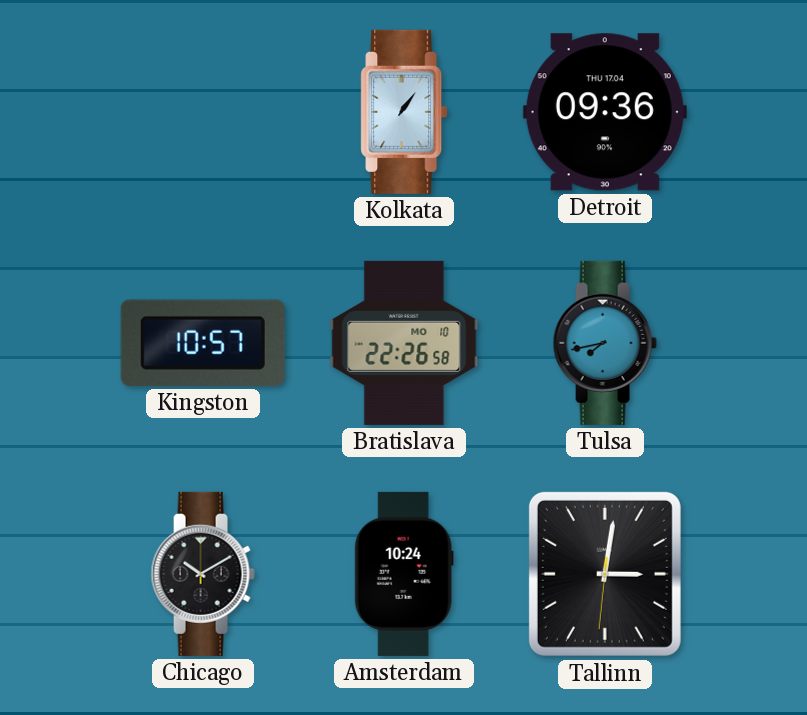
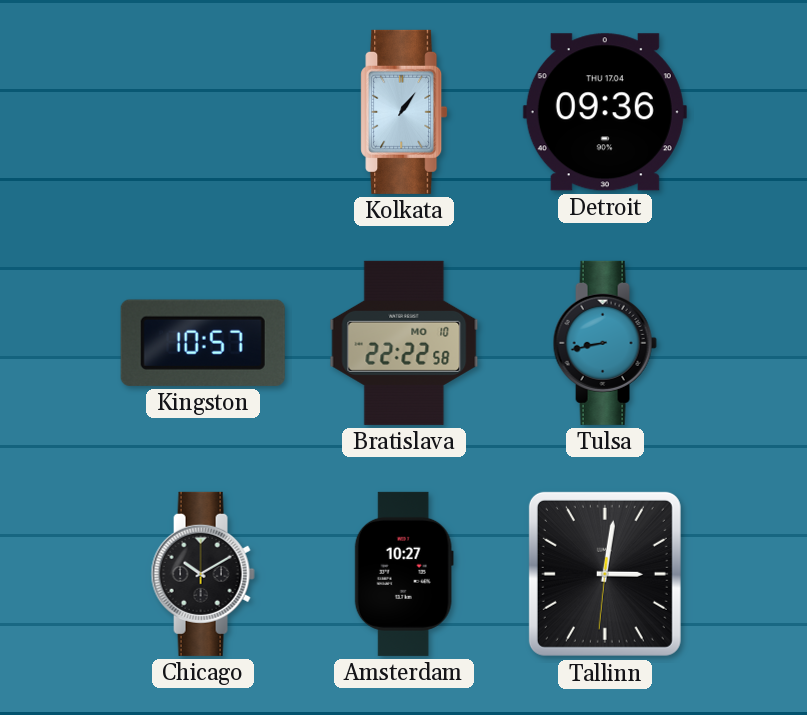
Bratislava: 22:26 -> 22:22
Tulsa: 7:43 -> 8:43
Amsterdam: 10:24 -> 10:27
